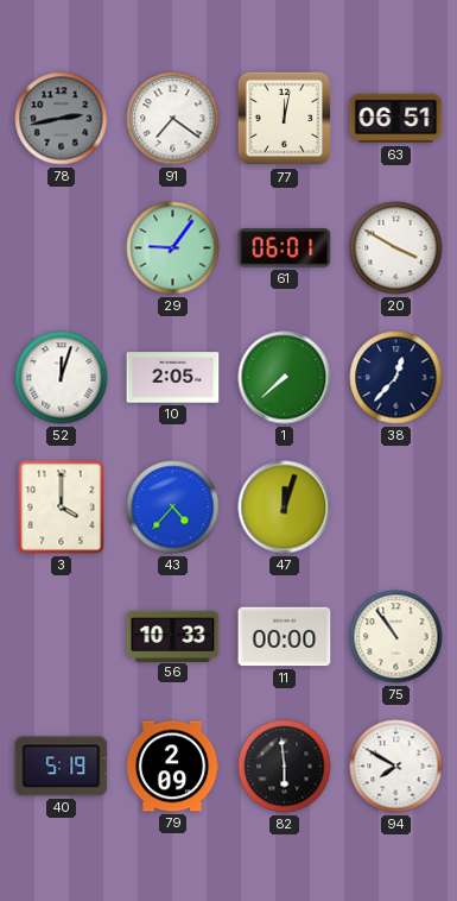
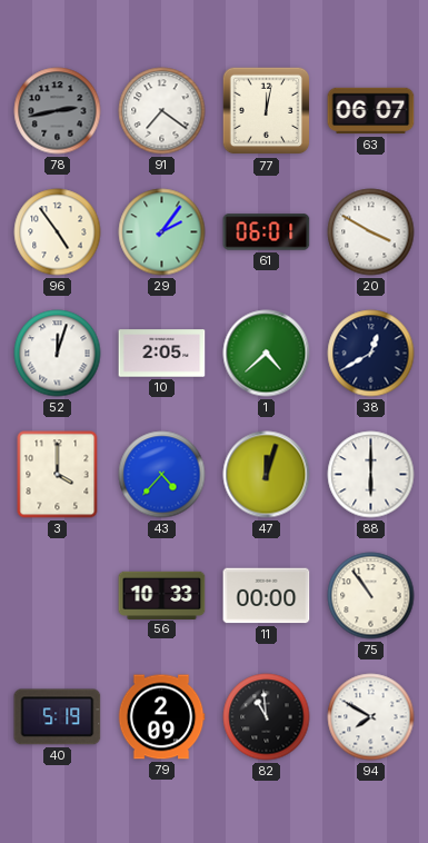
63: 06:51 -> 06:07
96: none -> 4:54
29: 9:06 -> 2:06
1: 7:38 -> 4:38
38: 12:37 -> 12:40
88: none -> 6:00
82: 5:59 -> 10:59
